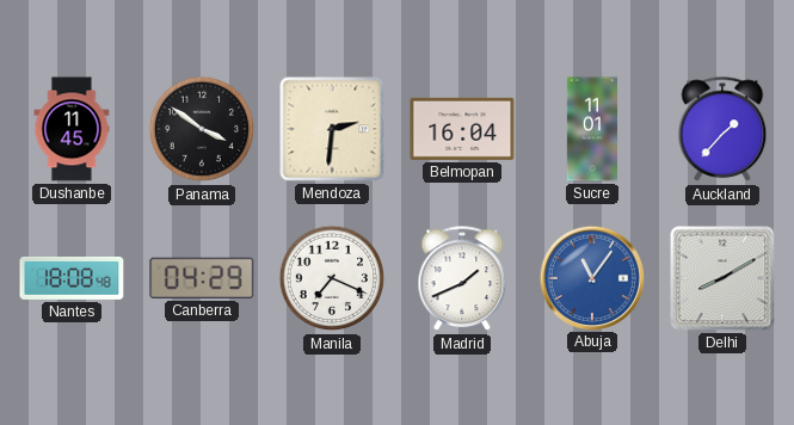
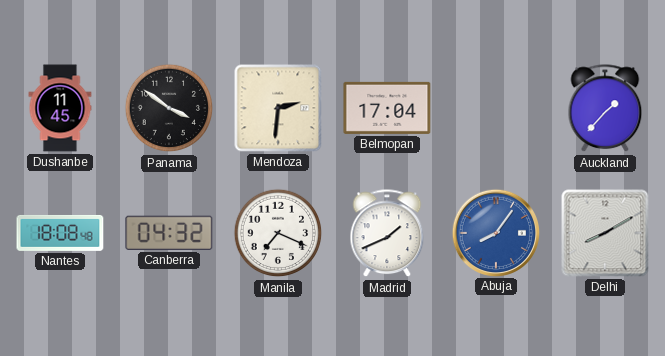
Belmopan: 16:04 -> 17:04
Sucre: 11:01 -> none
Canberra: 04:29 -> 04:32
Abuja: 11:06 -> 8:06
